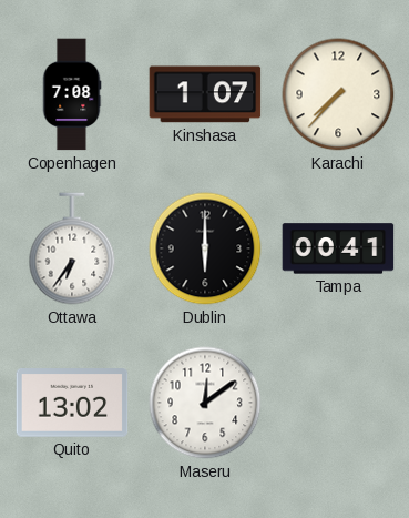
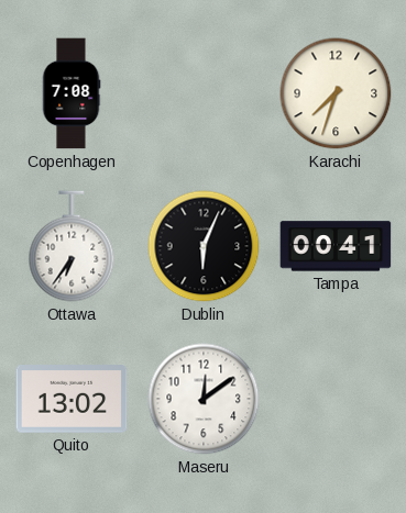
Kinshasa: 1:07 -> none
Karachi: 7:37 -> 7:33
Dublin: 6:00 -> 6:04
